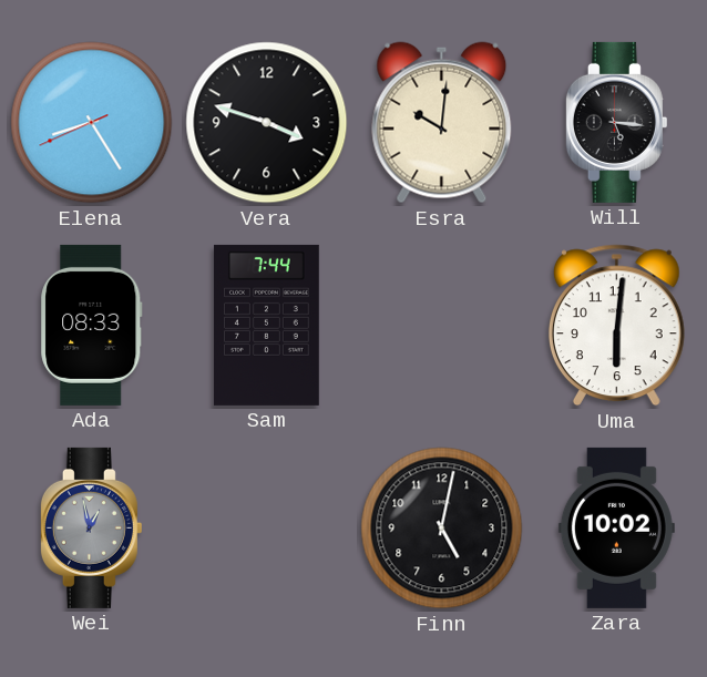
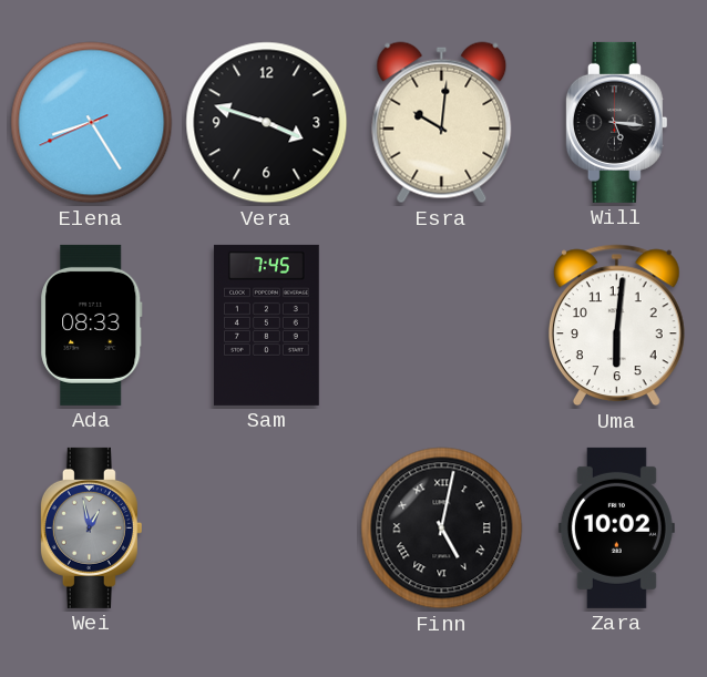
Sam: 7:44 -> 7:45
Finn numerals: Arabic -> Roman
